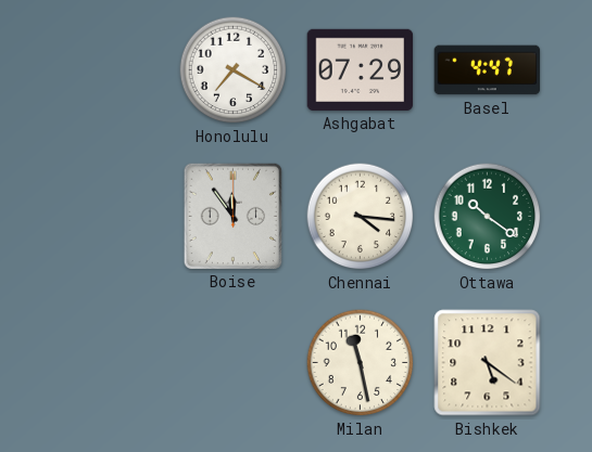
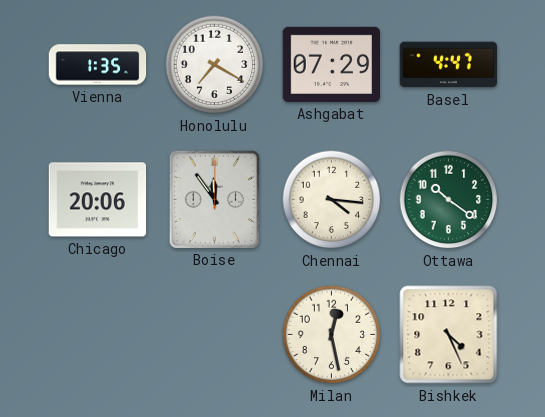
Vienna: none -> 1:35
Chicago: none -> 20:06
Milan: 11:28 -> 12:28
Bishkek: 5:21 -> 4:26
